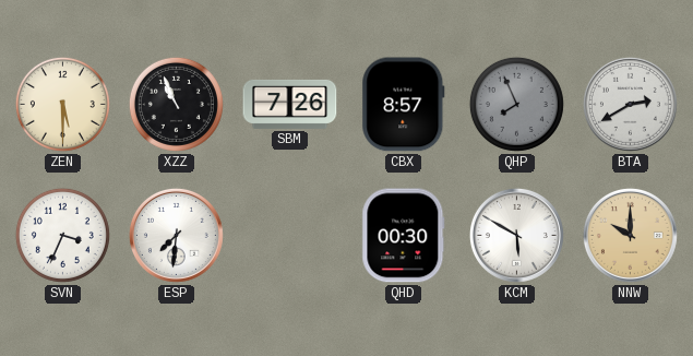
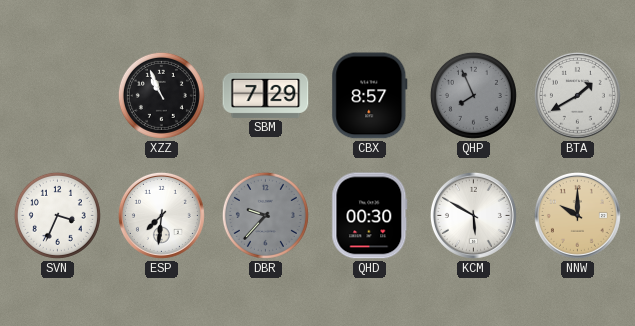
ZEN: 5:30 -> none
SBM: 7:26 -> 7:29
BTA: 2:40 -> 1:40
DBR: none -> 9:37
